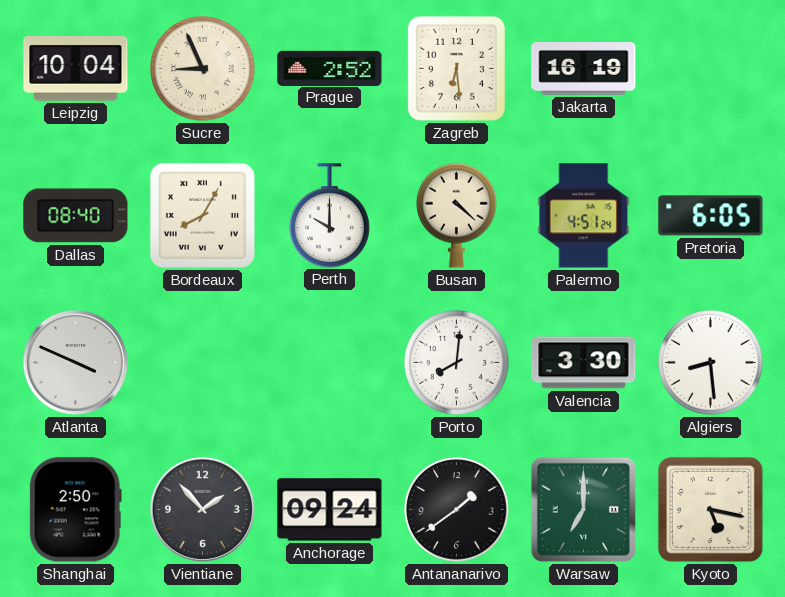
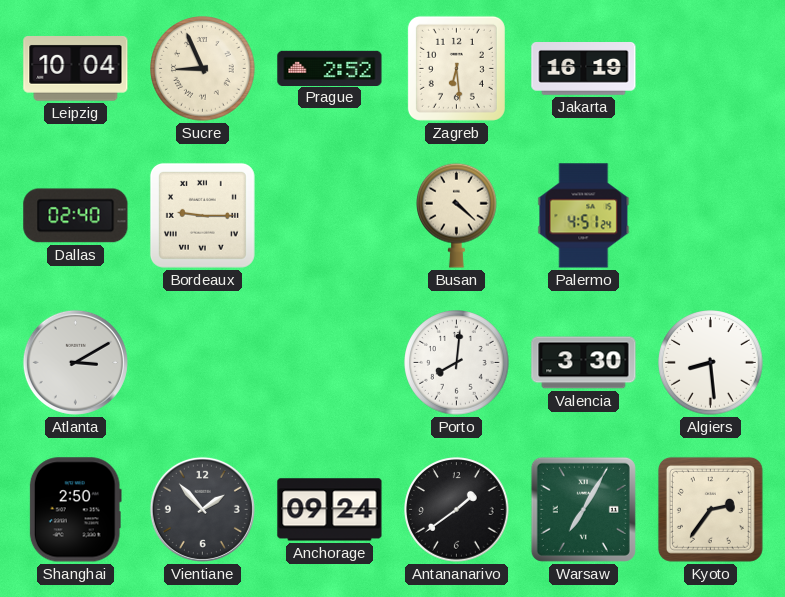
Dallas: 08:40 -> 02:40
Bordeaux: 8:05 -> 9:15
Perth: 10:00 -> none
Pretoria: 6:05 -> none
Atlanta: 3:49 -> 3:10
Warsaw: 7:00 -> 7:05
Kyoto: 5:17 -> 2:36
